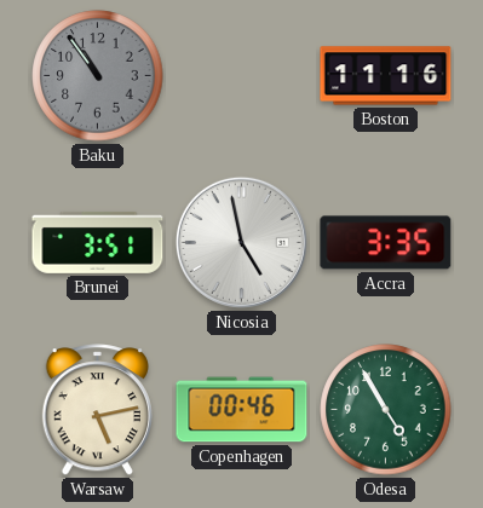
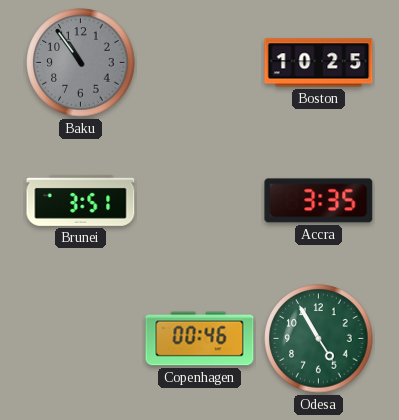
Boston: 11:16 -> 10:25
Nicosia: 4:58 -> none
Warsaw: 5:13 -> none
